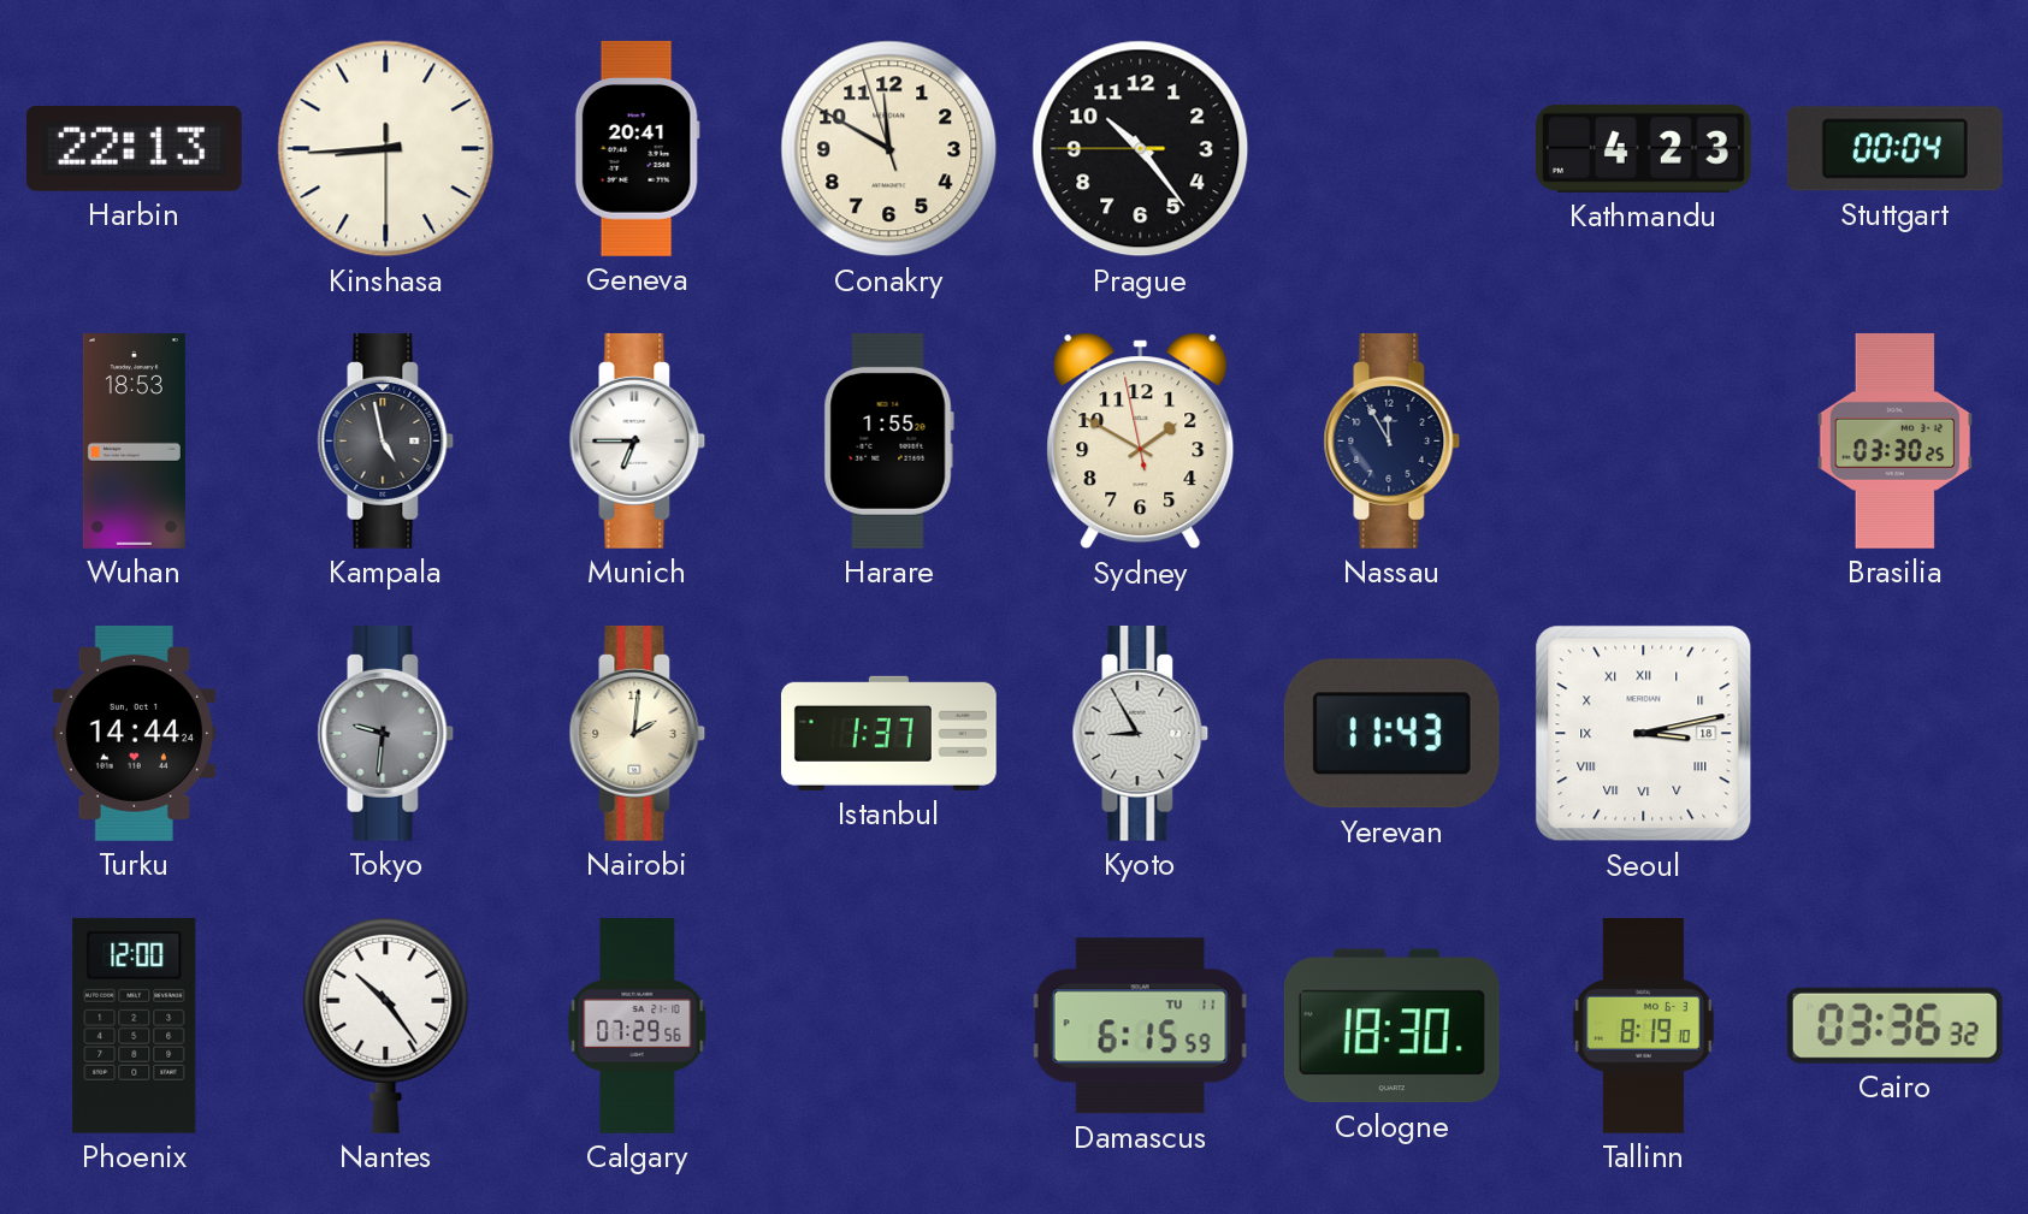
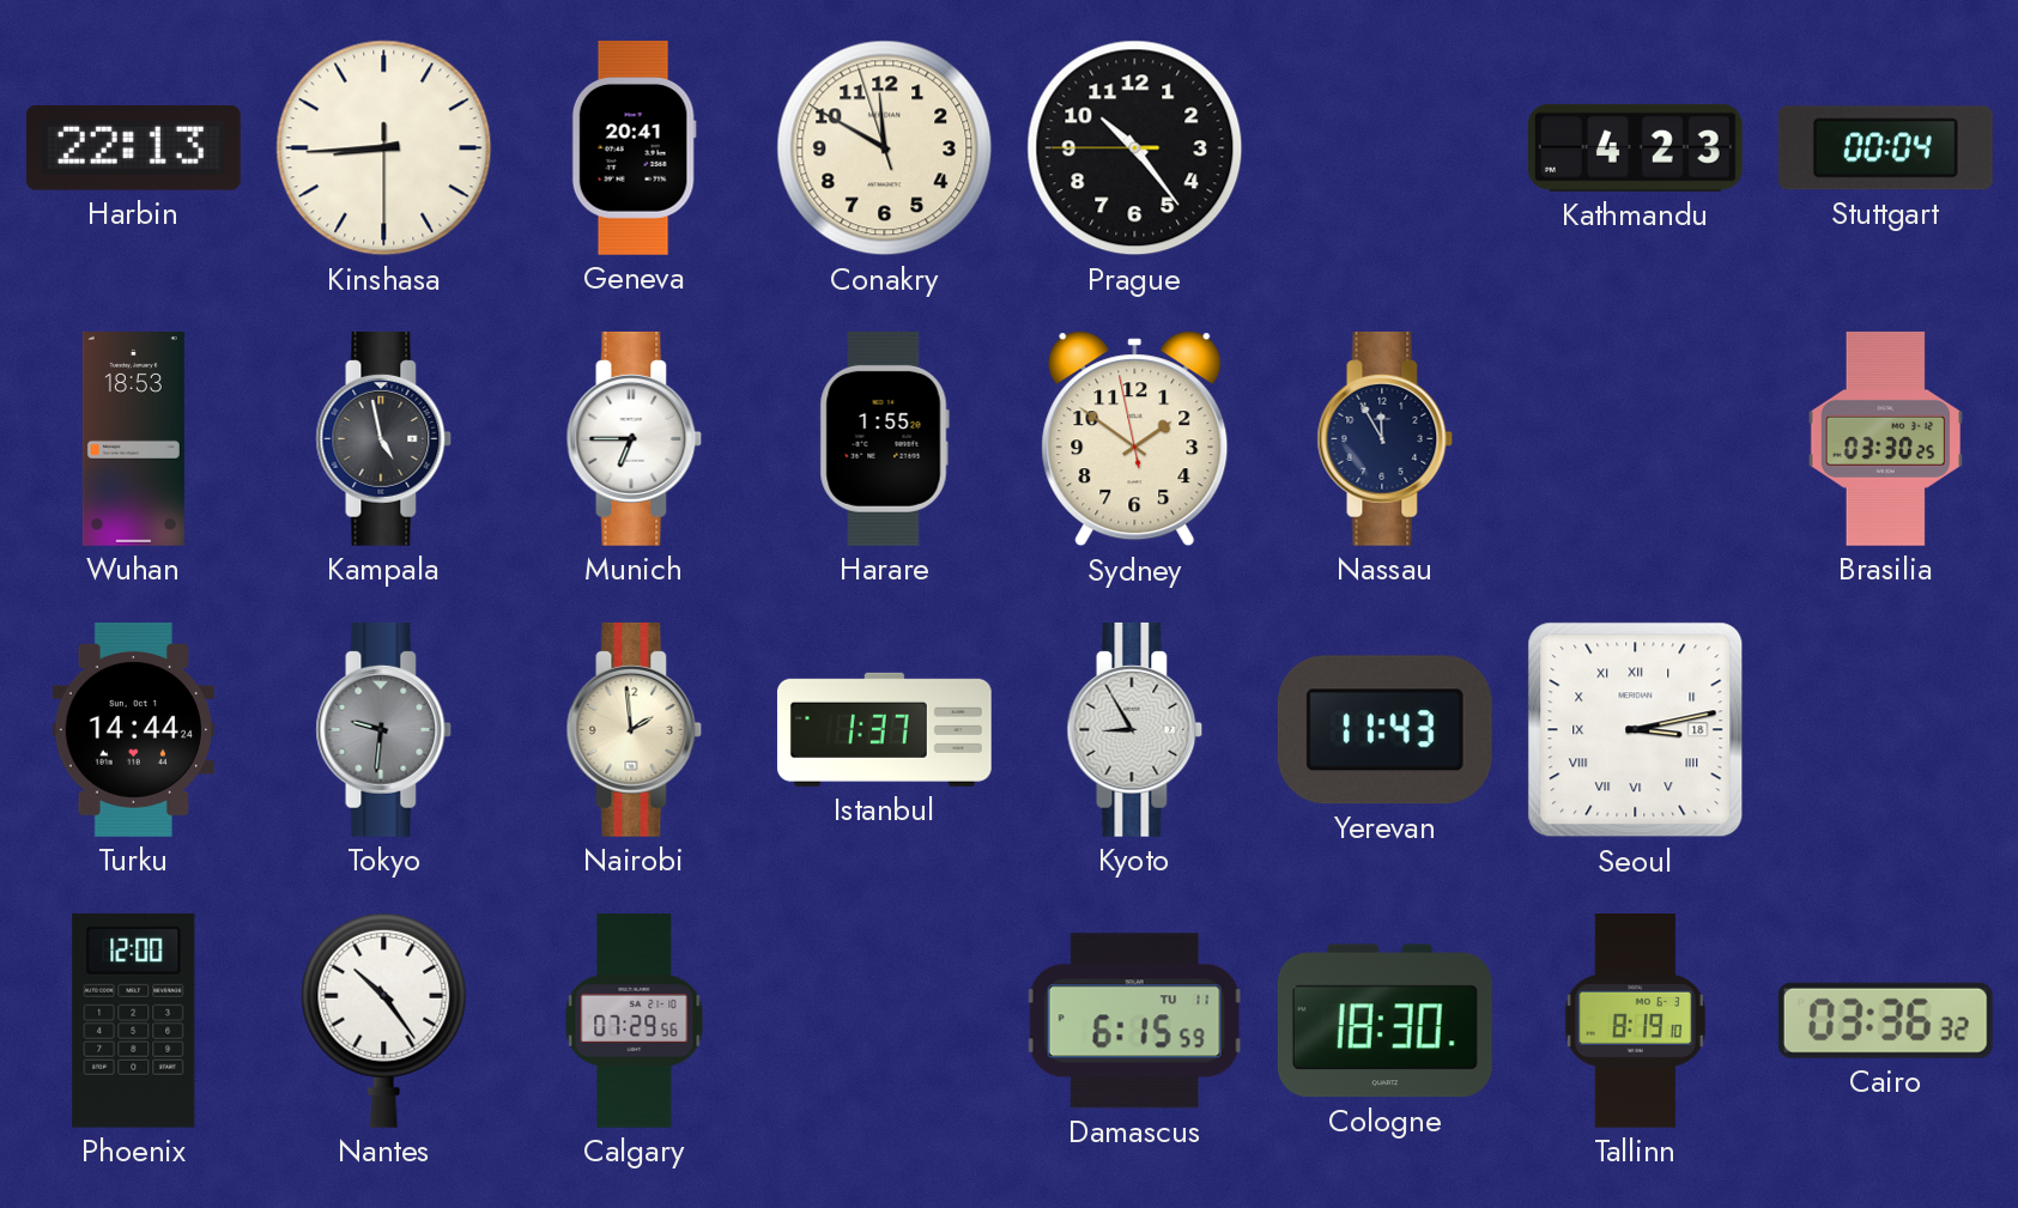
Sydney: 1:49 -> 1:50
Nairobi: 2:01 -> 1:59
